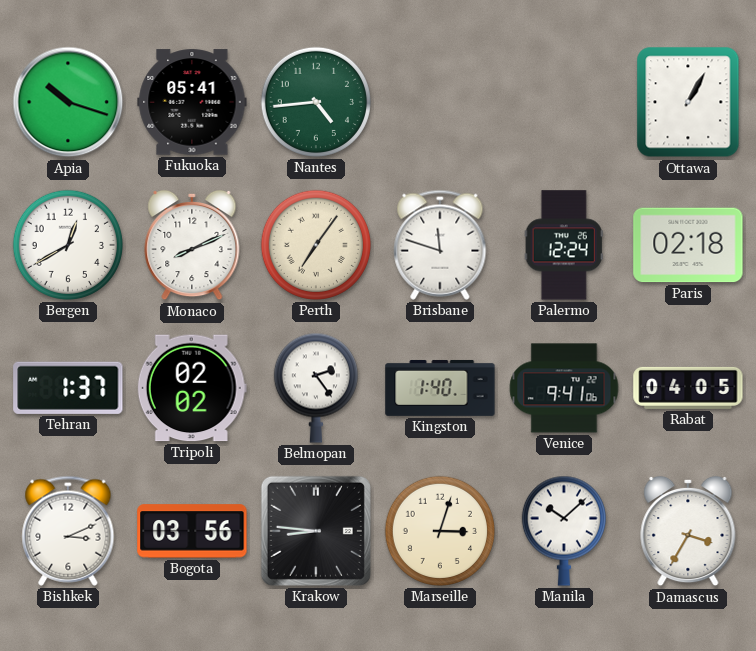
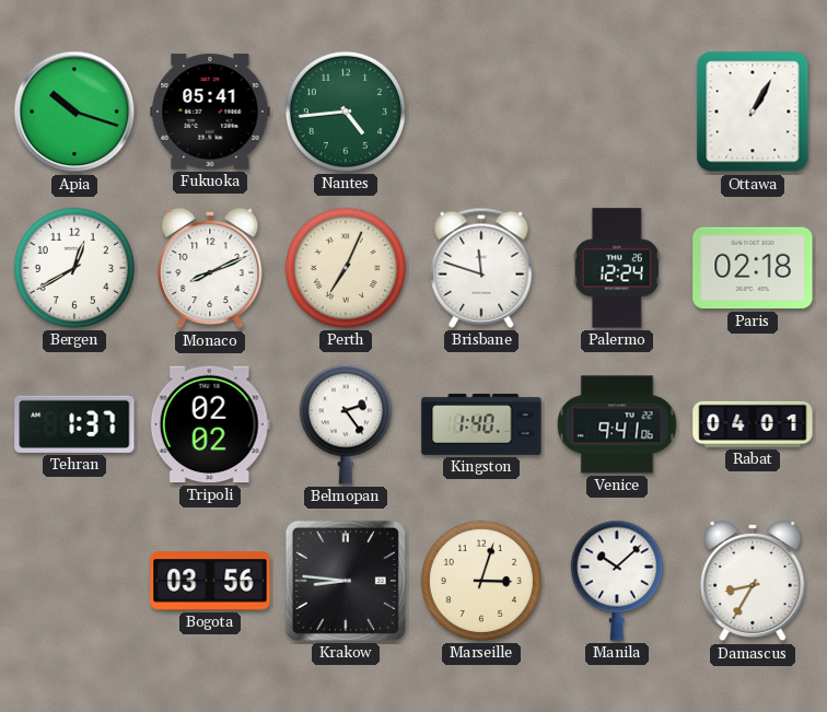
Perth: 7:06 -> 7:04
Rabat: 04:05 -> 04:01
Bishkek: 3:11 -> none
Damascus: 3:35 -> 8:35
